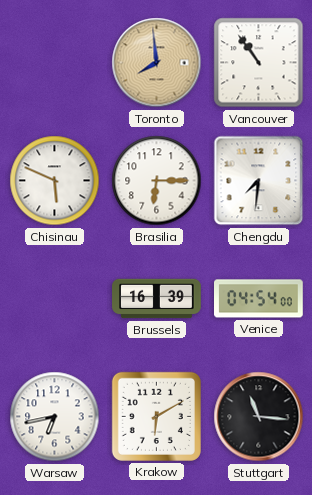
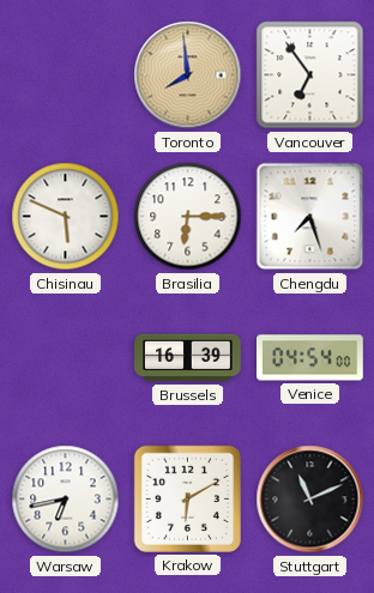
Vancouver: 10:54 -> 6:54
Chengdu: 7:31 -> 7:27
Stuttgart: 11:16 -> 11:11
